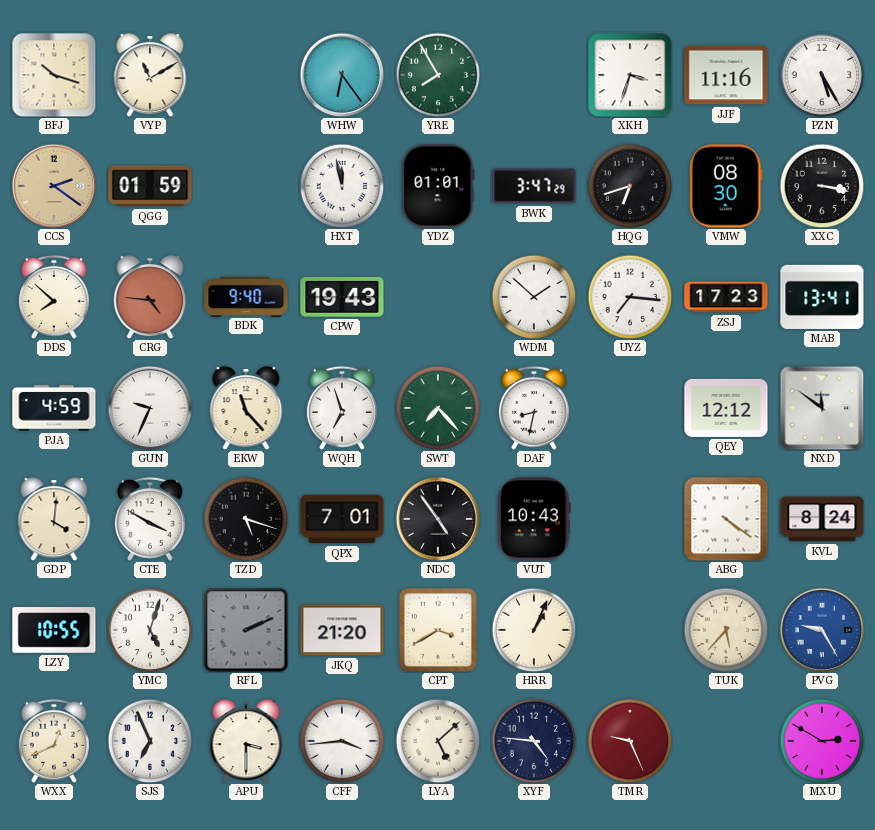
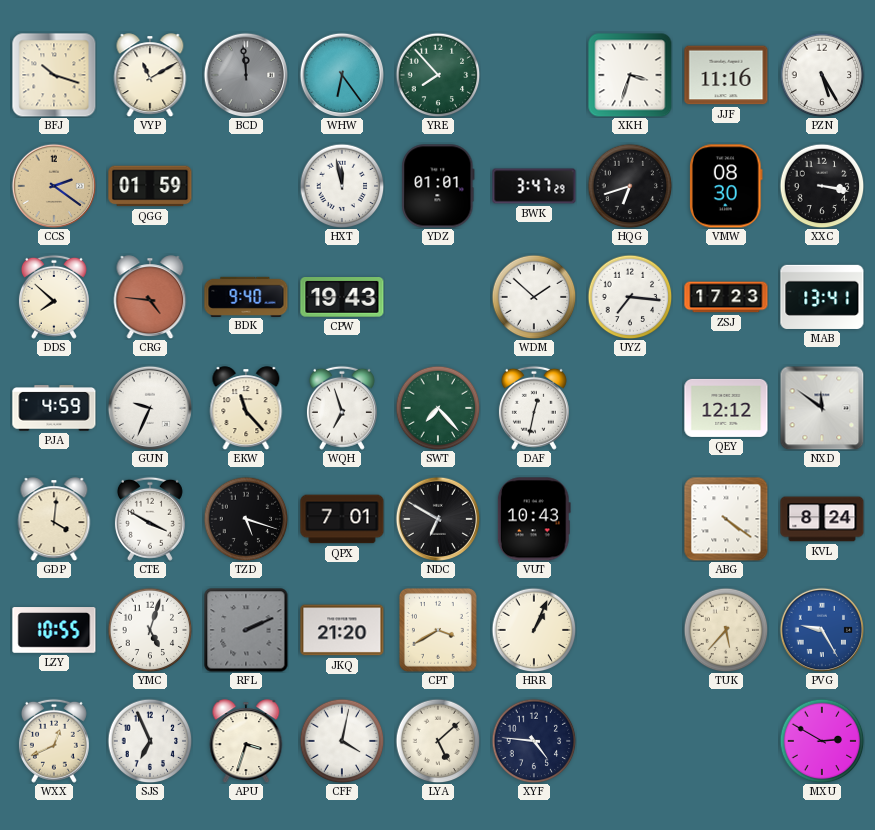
BCD: none -> 11:59
YRE: 7:55 -> 7:53
DAF: 8:32 -> 12:32
NDC: 4:54 -> 6:50
APU: 3:30 -> 3:33
CFF: 3:44 -> 4:02
TMR: 9:26 -> none
